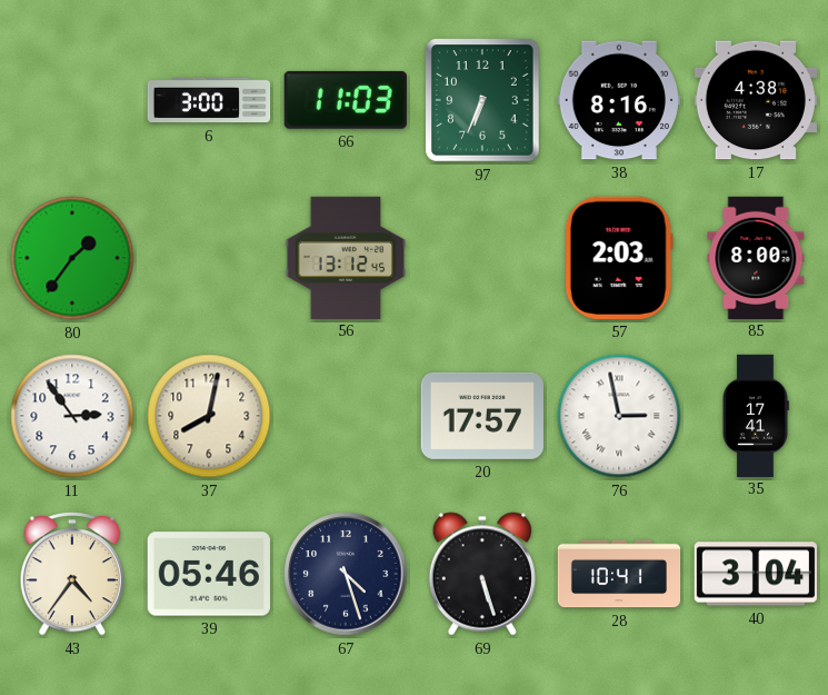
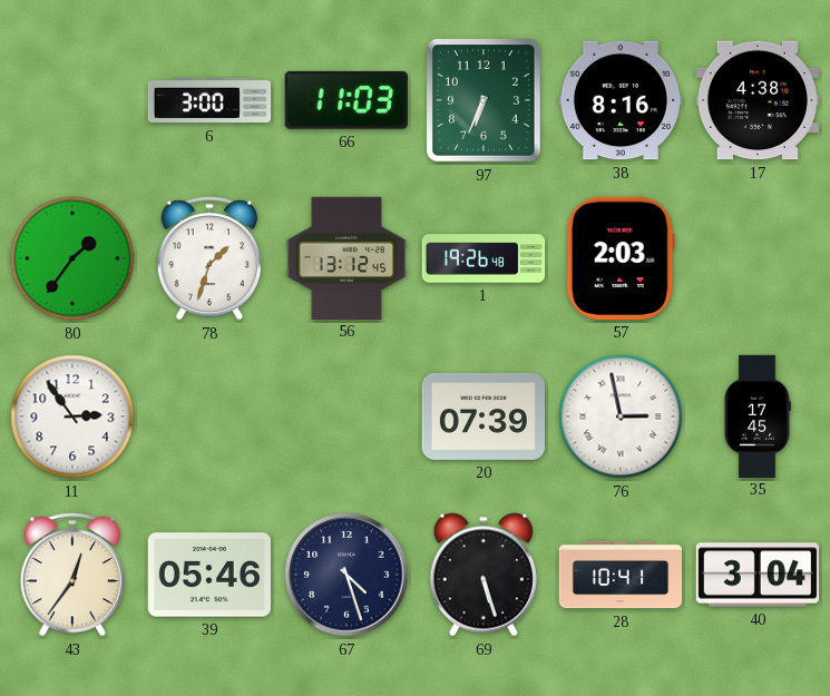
78: none -> 1:33
1: none -> 19:26
85: 8:00 -> none
37: 8:02 -> none
20: 17:57 -> 07:39
35: 17:41 -> 17:45
43: 4:36 -> 12:36
